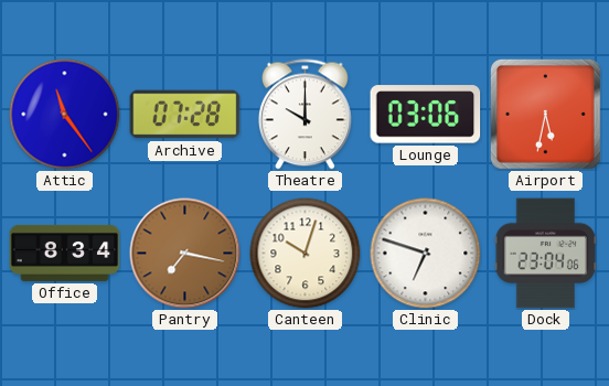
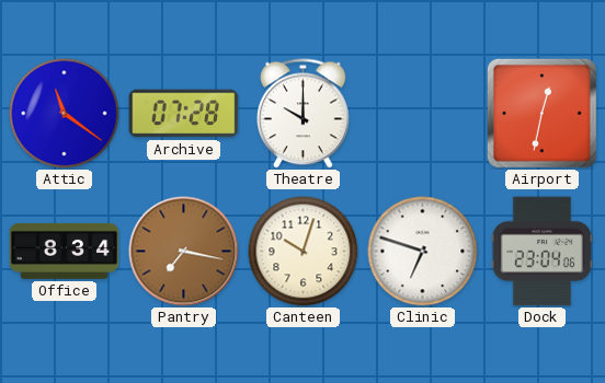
Attic: 11:24 -> 11:21
Lounge: 03:06 -> none
Airport: 5:32 -> 12:32
